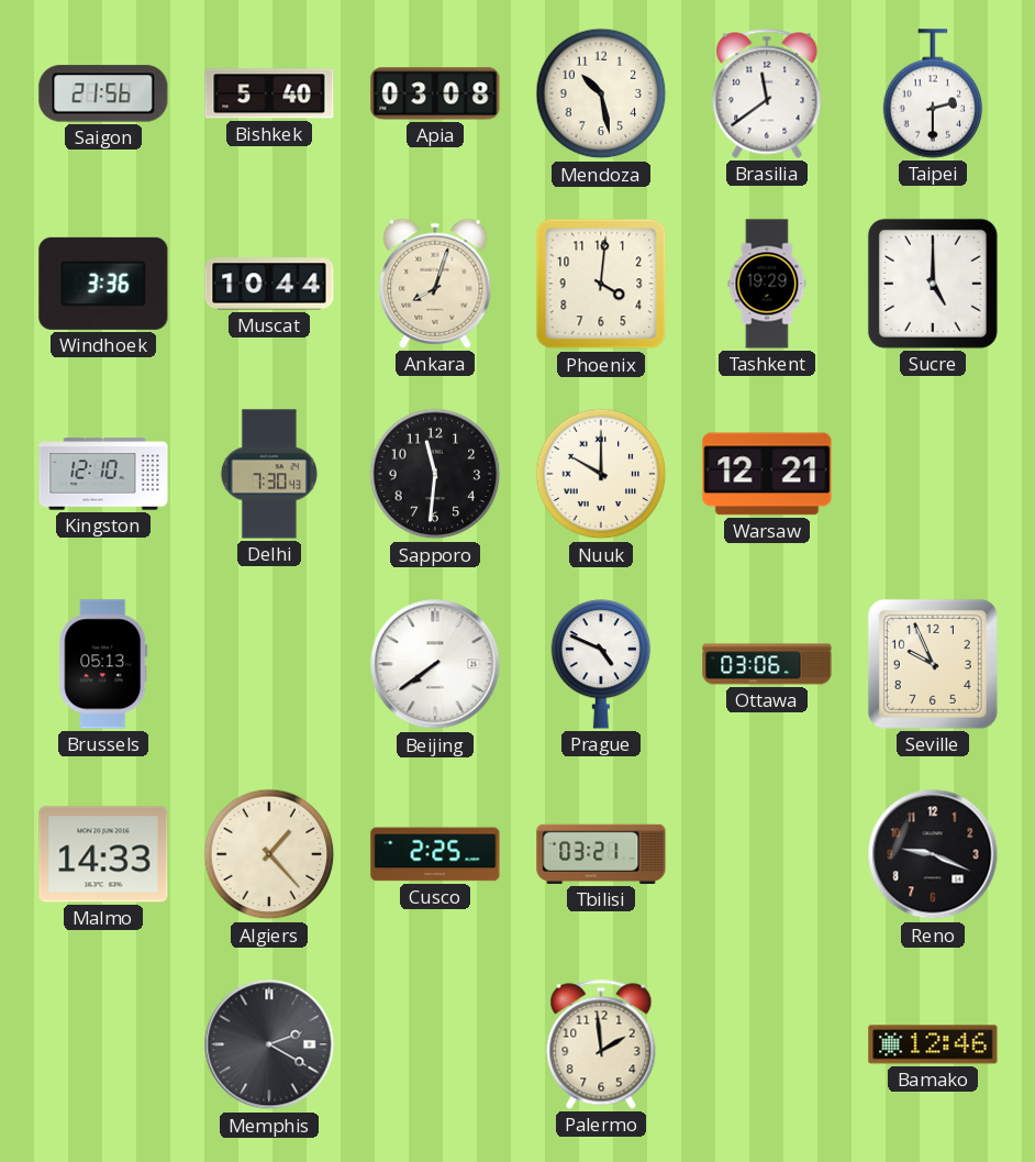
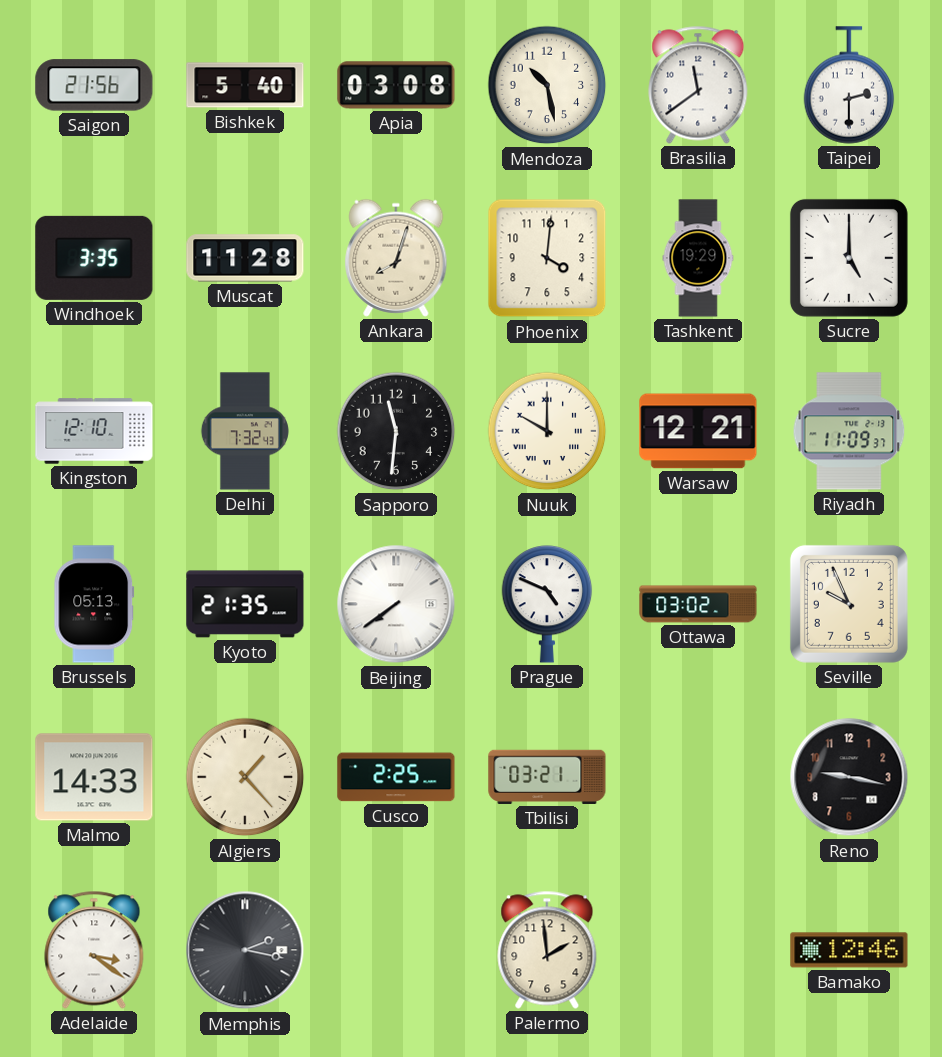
Windhoek: 3:36 -> 3:35
Muscat: 10:44 -> 11:28
Delhi: 7:30 -> 7:32
Riyadh: none -> 11:09
Kyoto: none -> 21:35
Ottawa: 03:06 -> 03:02
Reno: 9:19 -> 9:17
Adelaide: none -> 3:21
Memphis: 2:20 -> 2:17
